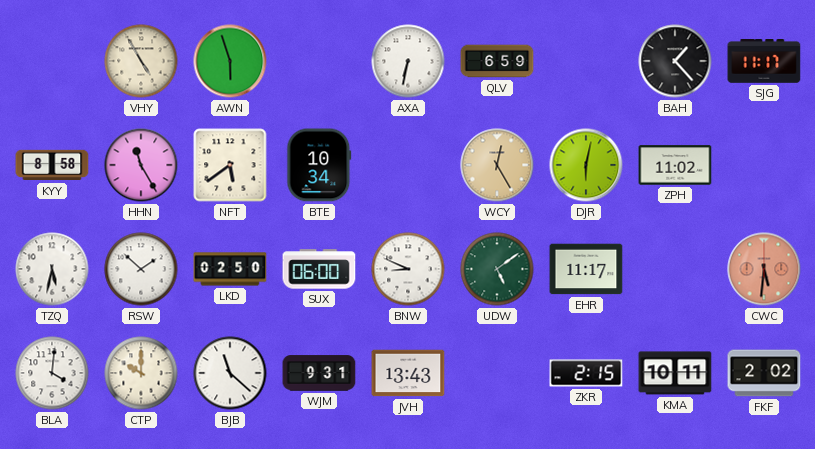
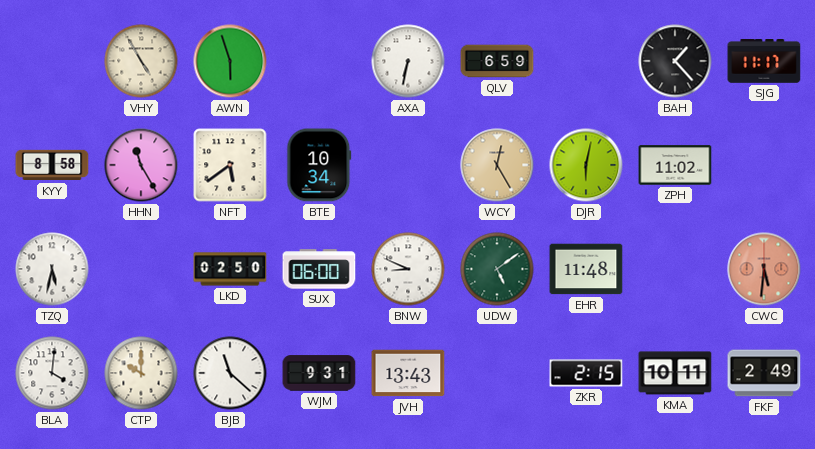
RSW: 1:52 -> none
EHR: 11:17 -> 11:48
FKF: 2:02 -> 2:49
